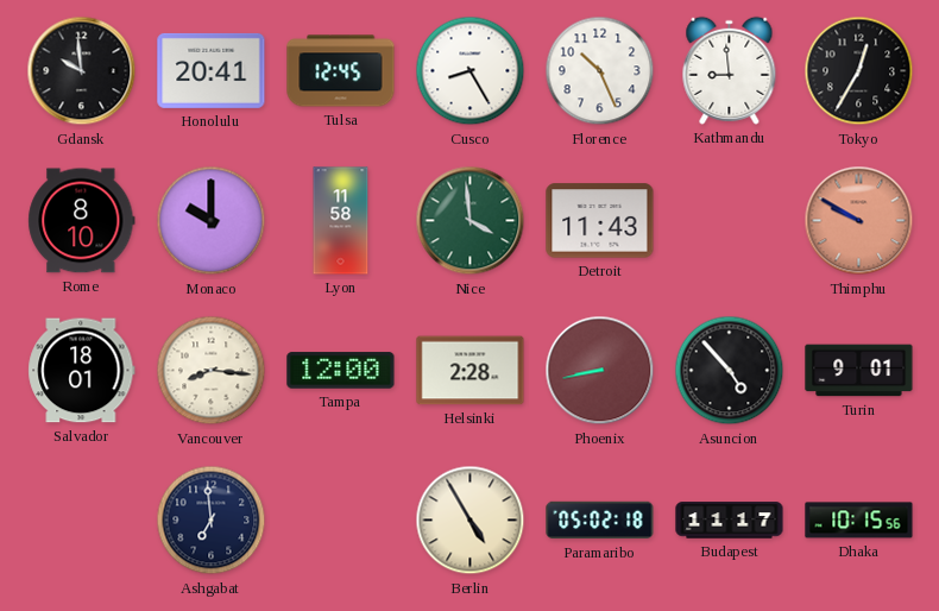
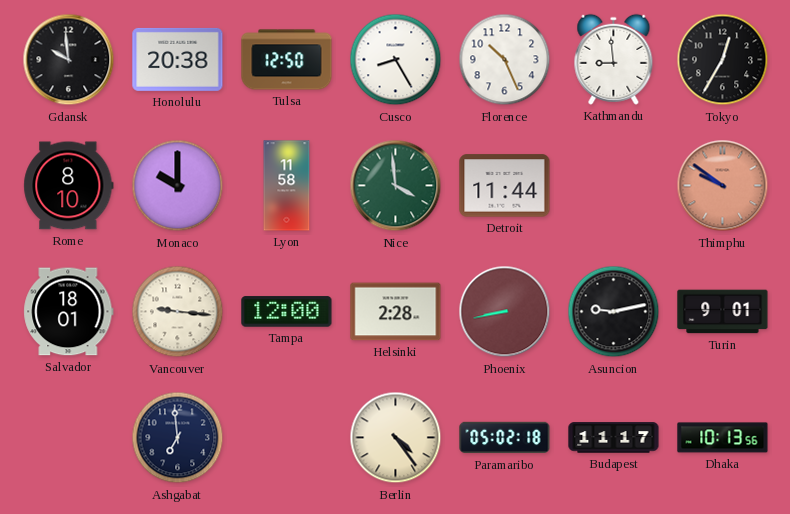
Honolulu: 20:41 -> 20:38
Tulsa: 12:45 -> 12:50
Detroit: 11:43 -> 11:44
Thimphu: 9:50 -> 9:51
Vancouver: 8:16 -> 9:16
Asuncion: 4:53 -> 9:13
Berlin: 4:55 -> 4:24
Dhaka: 10:15 -> 10:13
